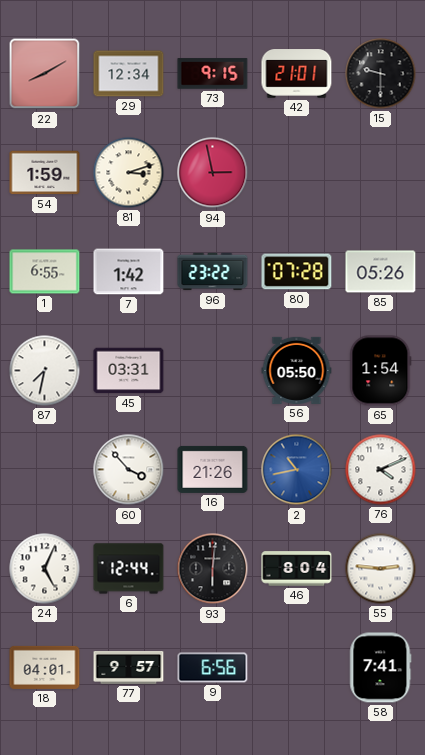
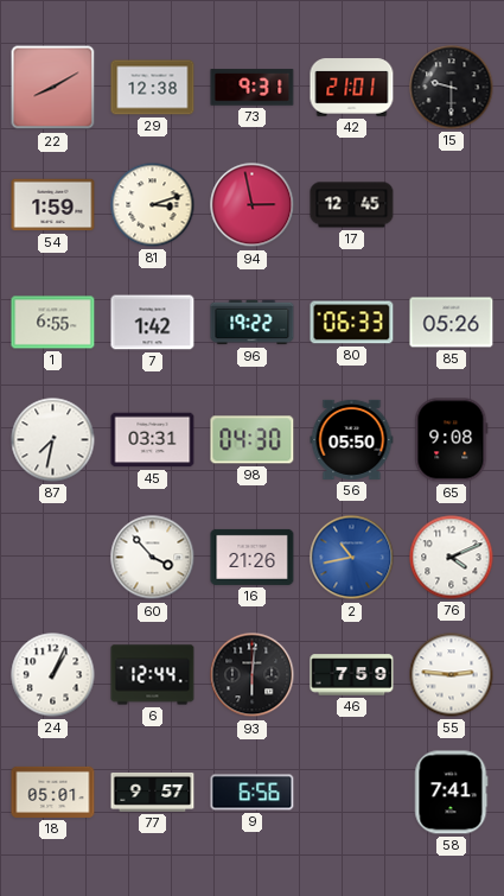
29: 12:34 -> 12:38
73: 9:15 -> 9:31
17: none -> 12:45
96: 23:22 -> 19:22
80: 07:28 -> 06:33
98: none -> 04:30
65: 1:54 -> 9:08
24: 5:04 -> 1:04
46: 8:04 -> 7:59
18: 04:01 -> 05:01
